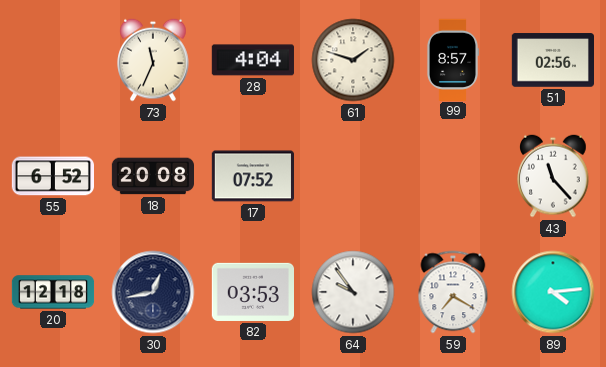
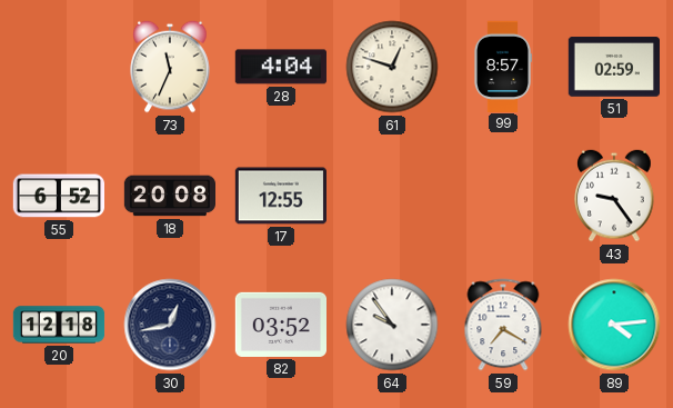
61: 1:48 -> 12:48
51: 02:56 -> 02:59
17: 07:52 -> 12:55
43: 11:23 -> 9:24
82: 03:53 -> 03:52
